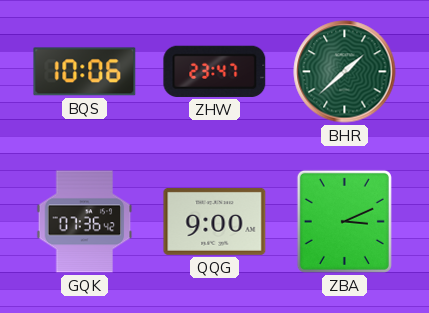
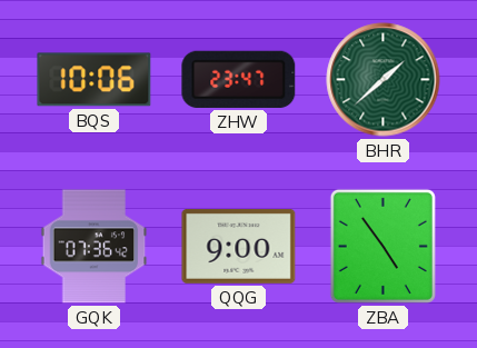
ZBA: 3:11 -> 4:54
